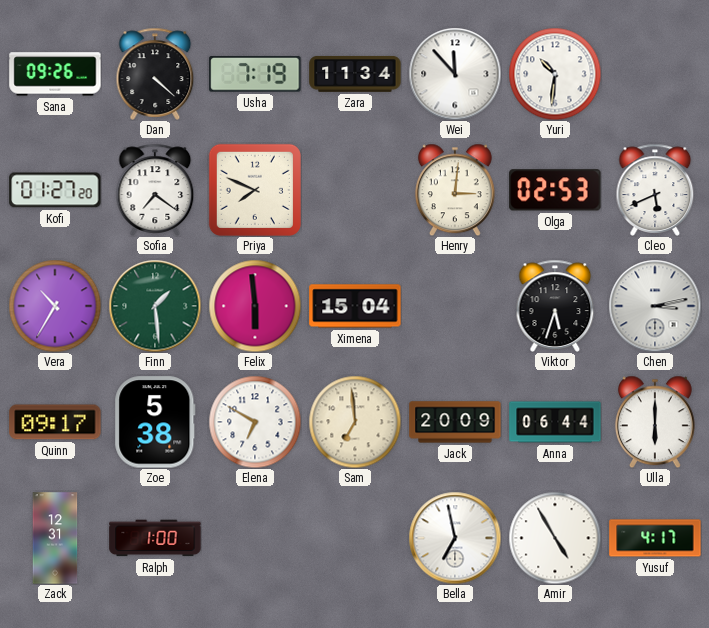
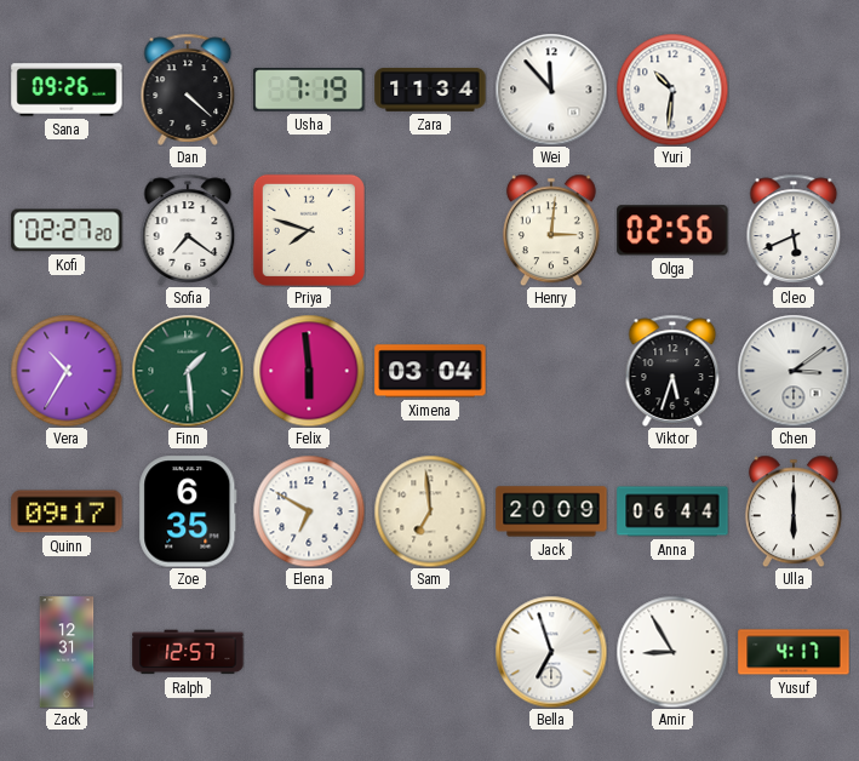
Kofi: 01:27 -> 02:27
Priya: 7:49 -> 7:48
Olga: 02:53 -> 02:56
Ximena: 15:04 -> 03:04
Chen: 3:13 -> 3:09
Zoe: 5:38 -> 6:35
Ralph: 1:00 -> 12:57
Bella: 6:58 -> 6:57
Amir: 4:55 -> 8:55
